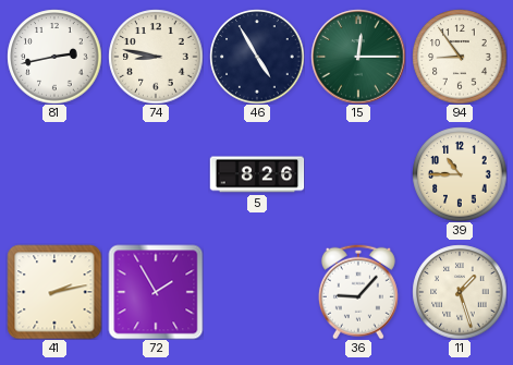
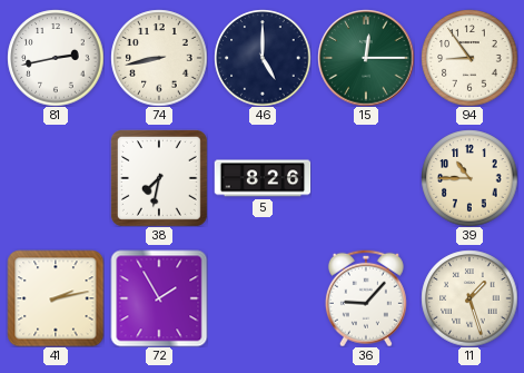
74: 8:47 -> 8:43
46: 4:55 -> 5:00
38: none -> 7:32
